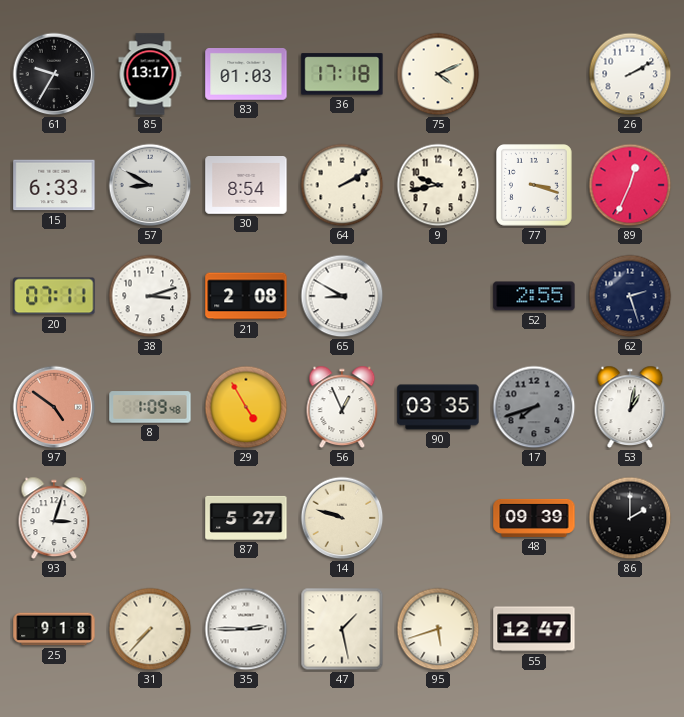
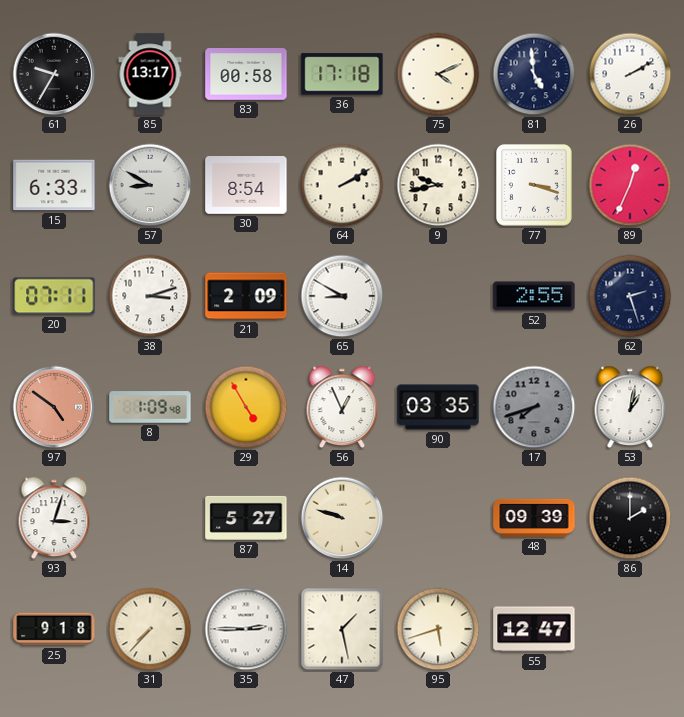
83: 01:03 -> 00:58
81: none -> 4:59
21: 2:08 -> 2:09
